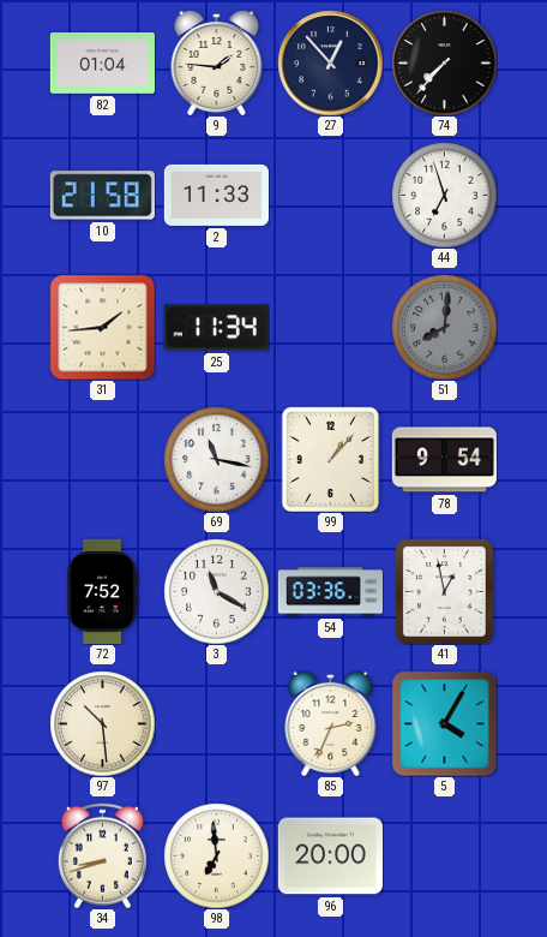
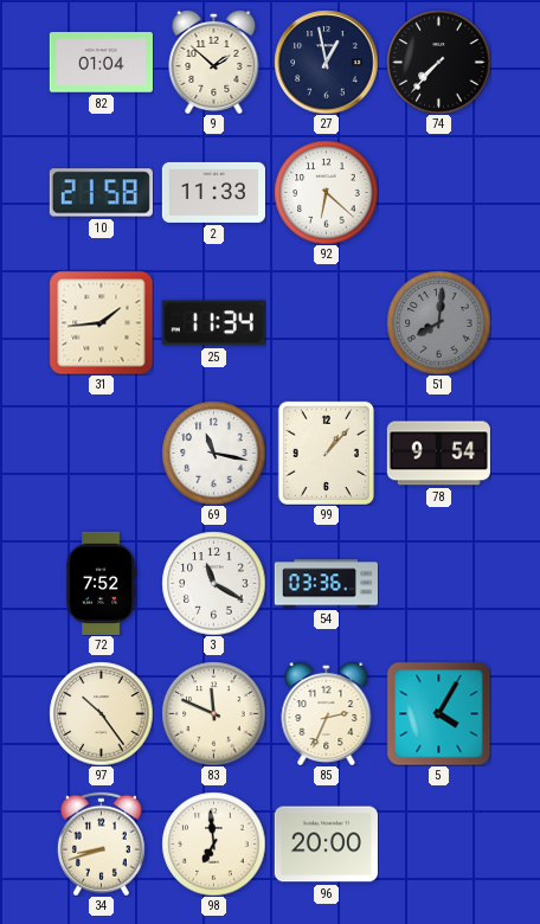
9: 1:46 -> 1:52
27: 12:53 -> 12:58
92: none -> 6:22
44: 6:57 -> none
41: 12:58 -> none
97: 10:29 -> 10:24
83: none -> 11:49
